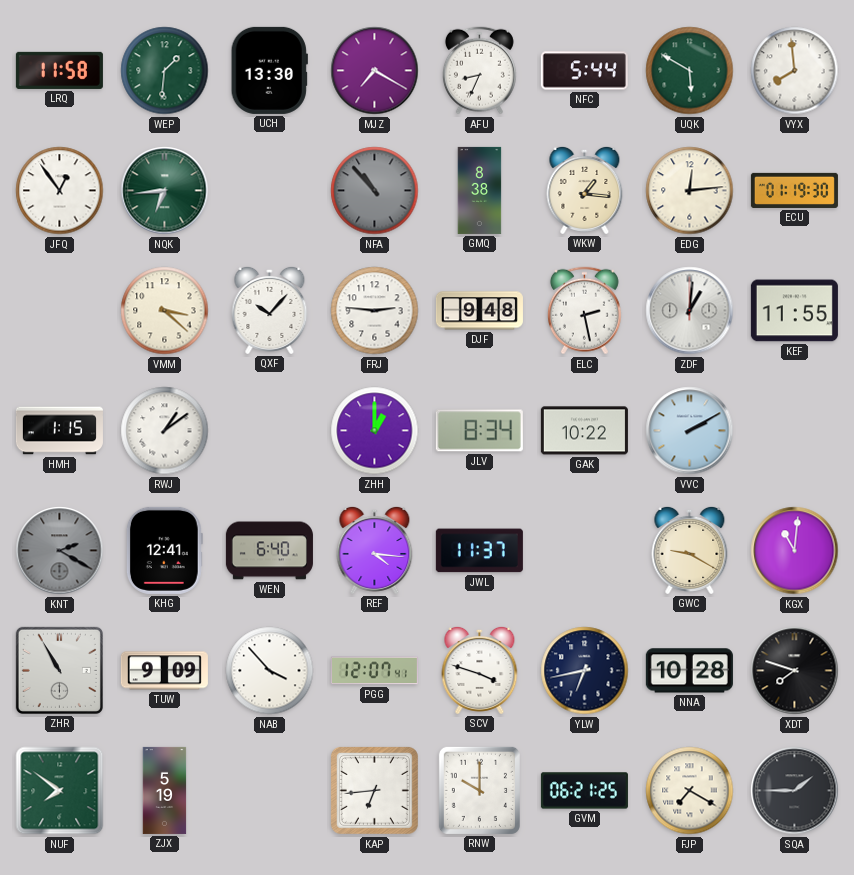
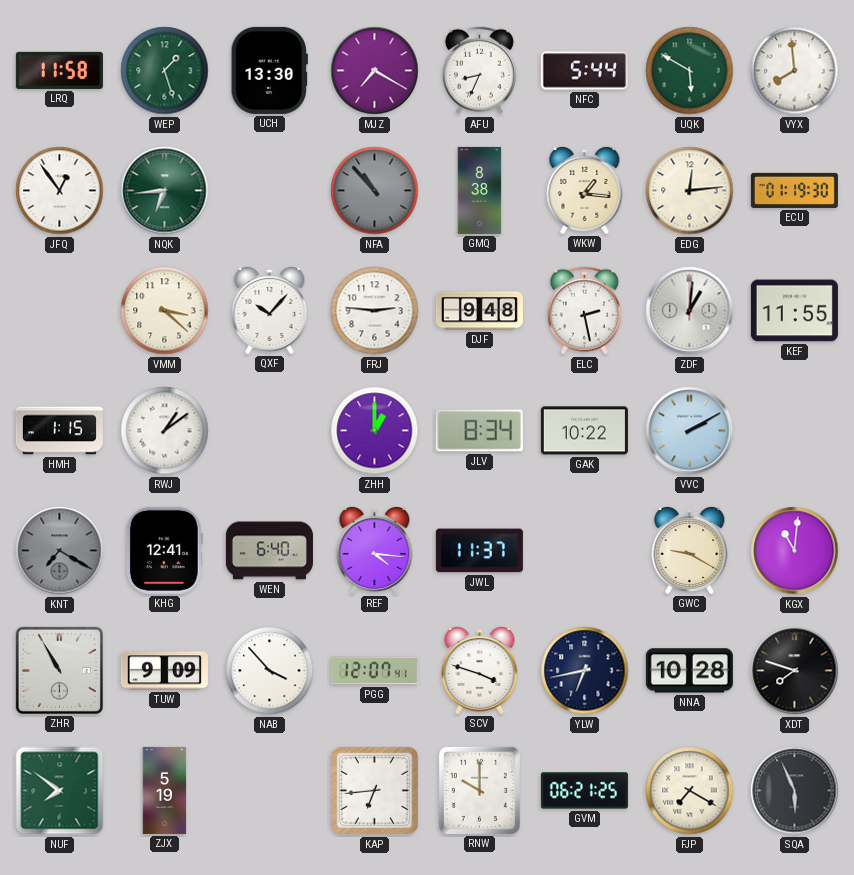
WEP: 1:31 -> 1:27
KNT: 2:20 -> 7:20
SQA: 1:45 -> 5:56
